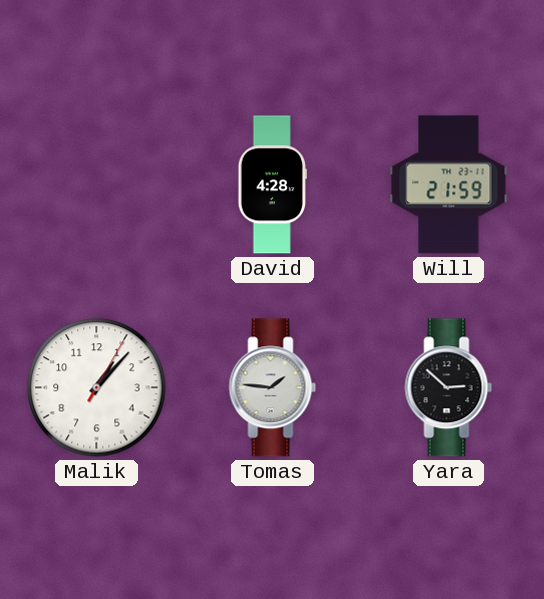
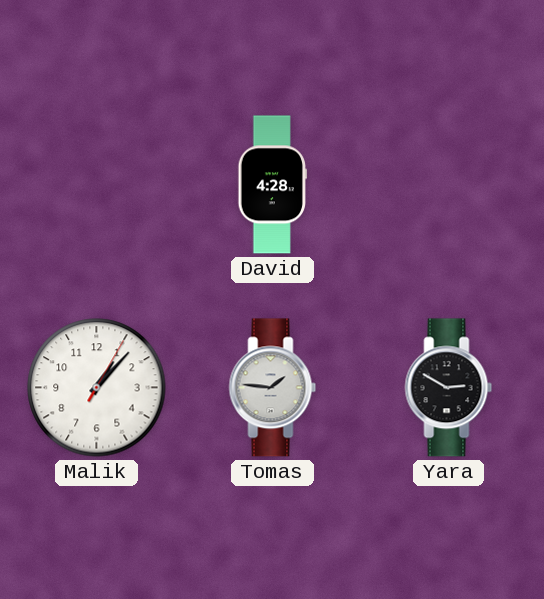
Will: 21:59 -> none
Yara: 2:52 -> 2:50
